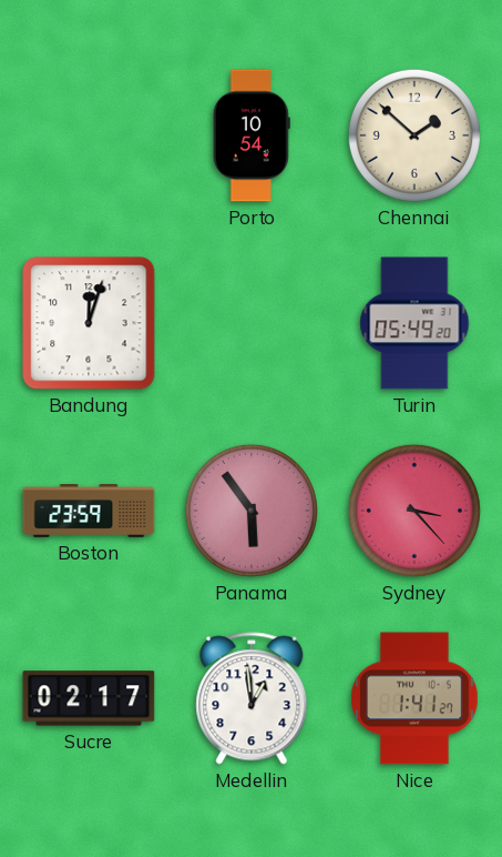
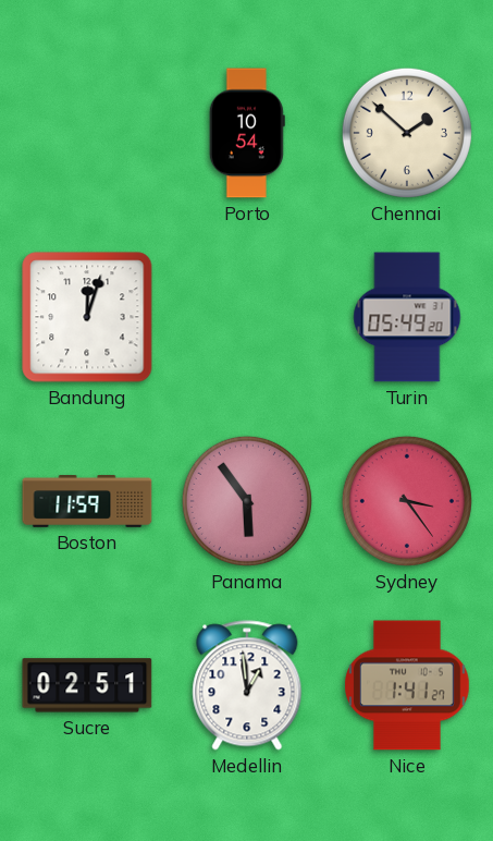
Boston: 23:59 -> 11:59
Sydney: 3:23 -> 3:24
Sucre: 02:17 -> 02:51
